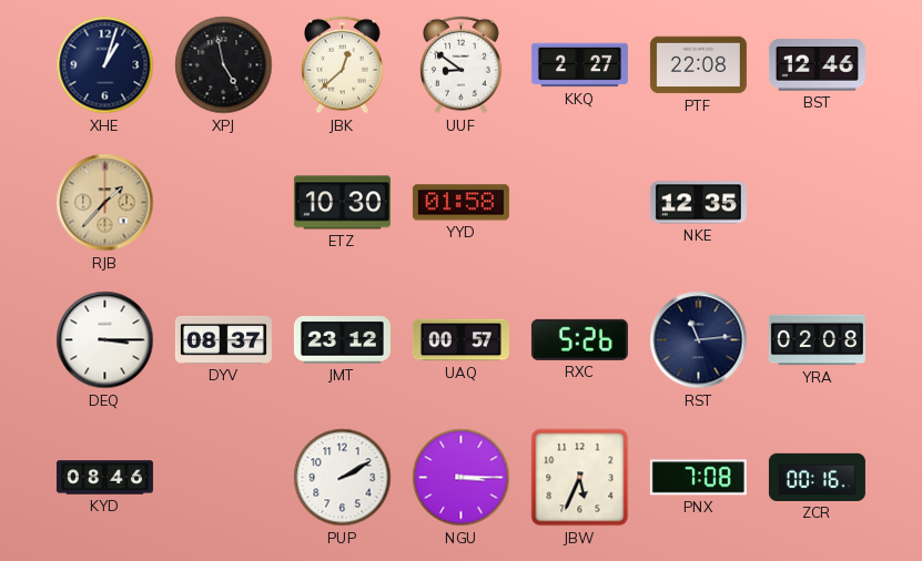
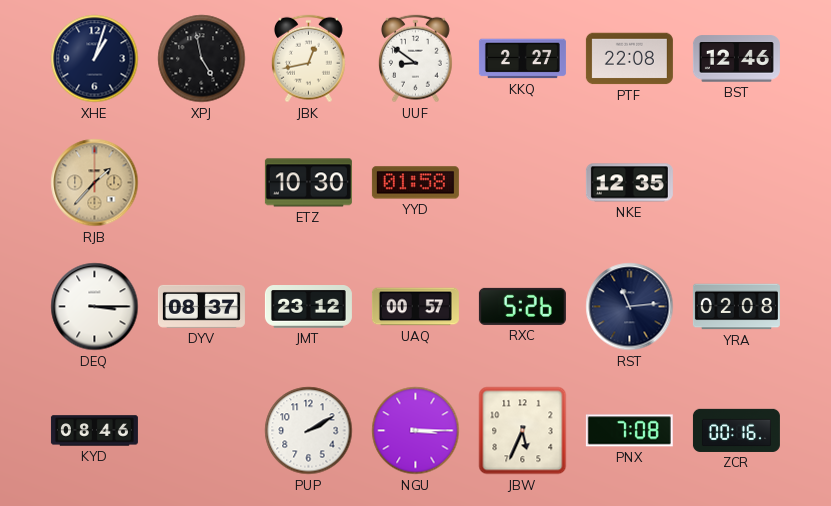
JBK: 12:38 -> 12:43
